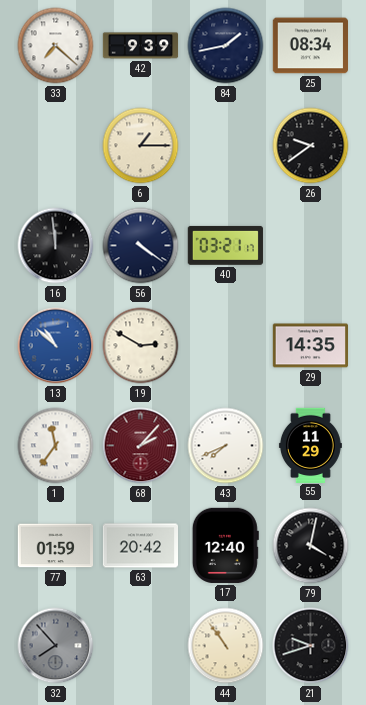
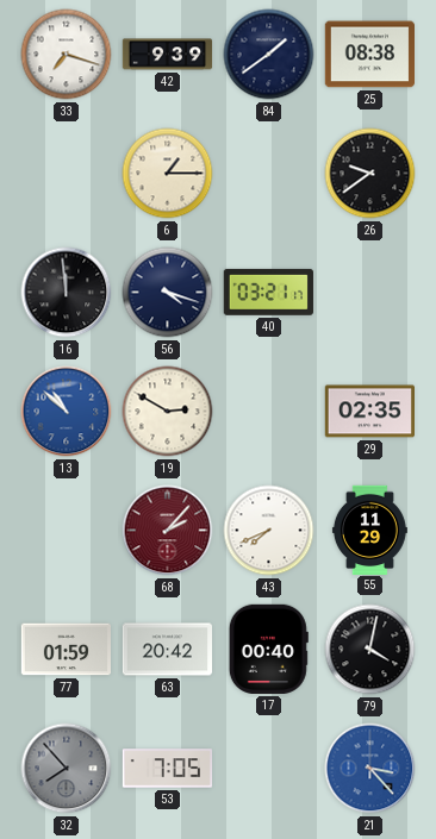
33: 7:22 -> 7:18
84: 1:43 -> 1:39
25: 08:34 -> 08:38
56: 4:21 -> 4:18
29: 14:35 -> 02:35
1: 11:36 -> none
17: 12:40 -> 00:40
53: none -> 7:05
44: 10:54 -> none
21: 9:42 -> 3:23
21 dial: black -> blue
